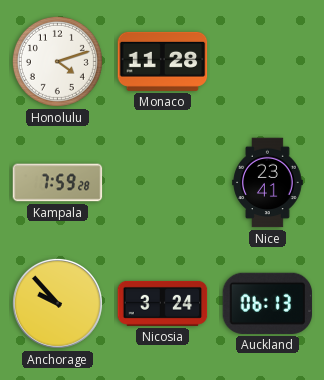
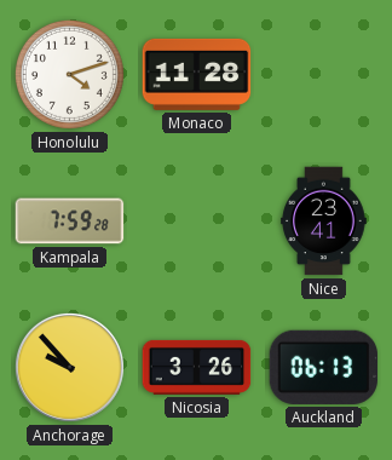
Nicosia: 3:24 -> 3:26
